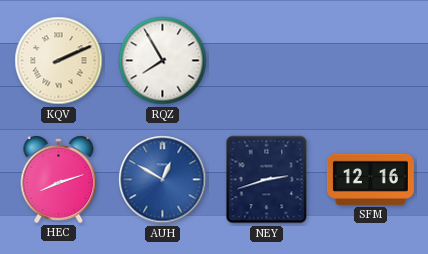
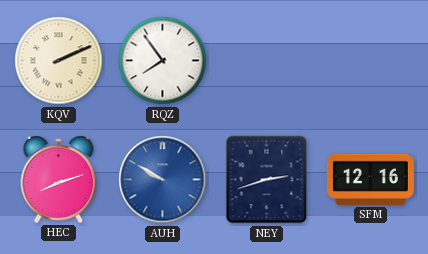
RQZ: 7:55 -> 7:54
AUH: 12:50 -> 9:50
